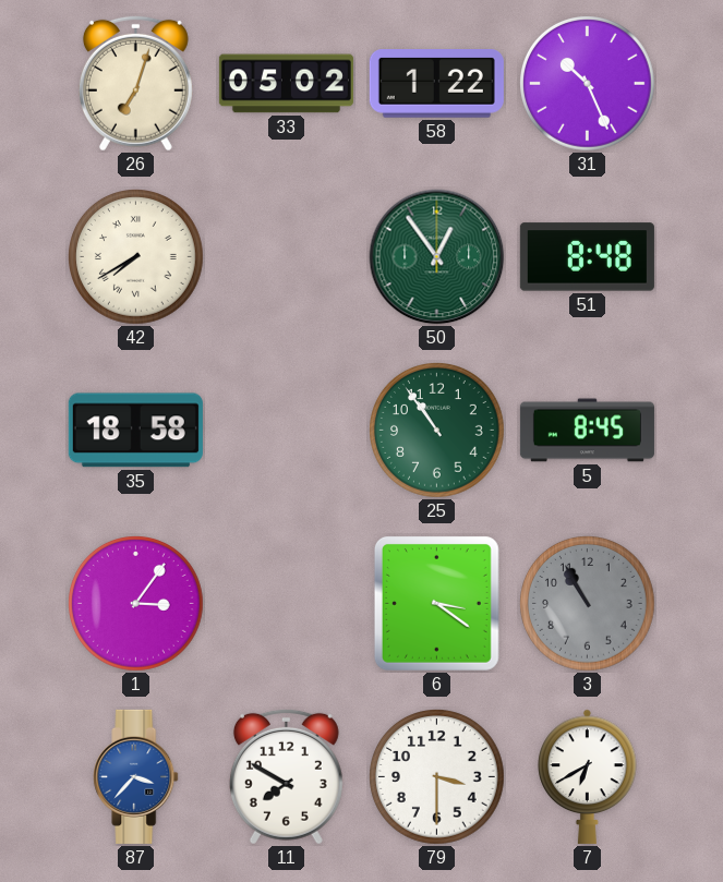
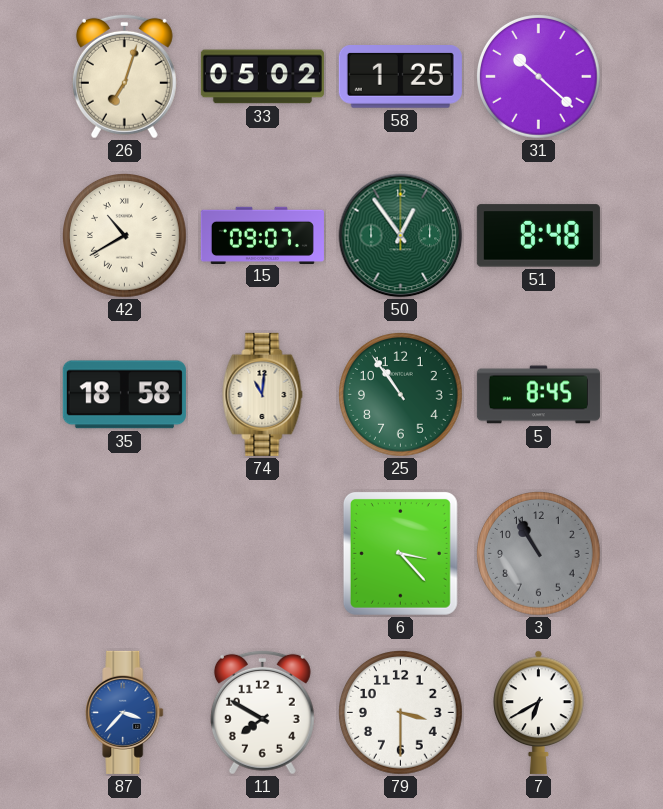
58: 1:22 -> 1:25
31: 10:26 -> 10:22
42: 7:40 -> 10:40
15: none -> 09:07
74: none -> 11:01
1: 3:06 -> none
6: 3:21 -> 3:23
